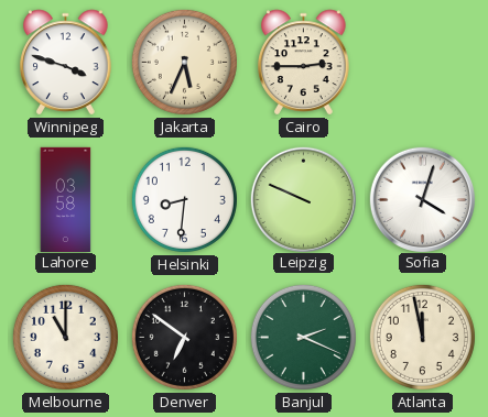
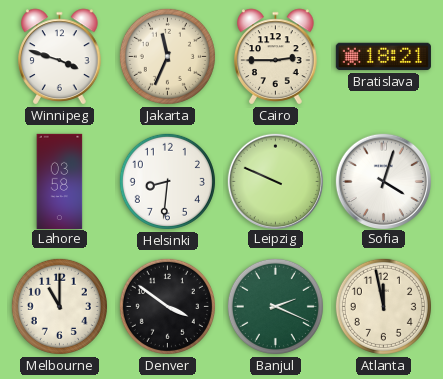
Jakarta: 5:34 -> 11:34
Bratislava: none -> 18:21
Denver: 6:51 -> 3:51
